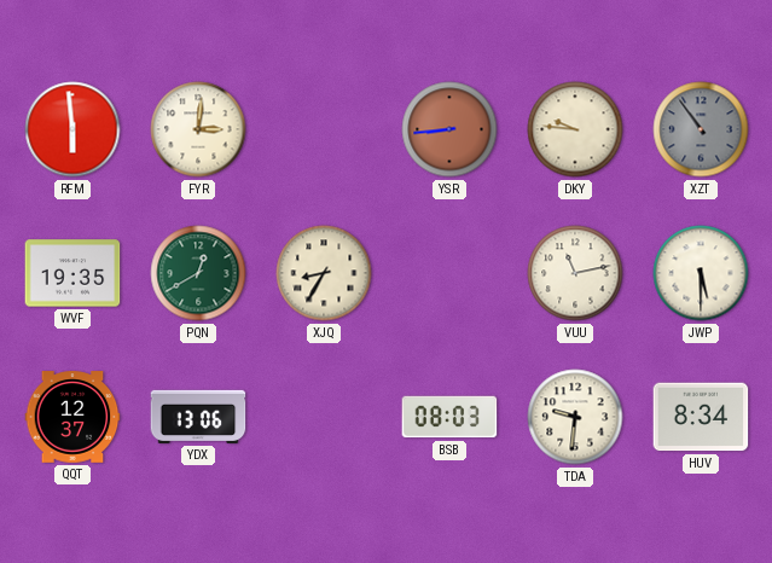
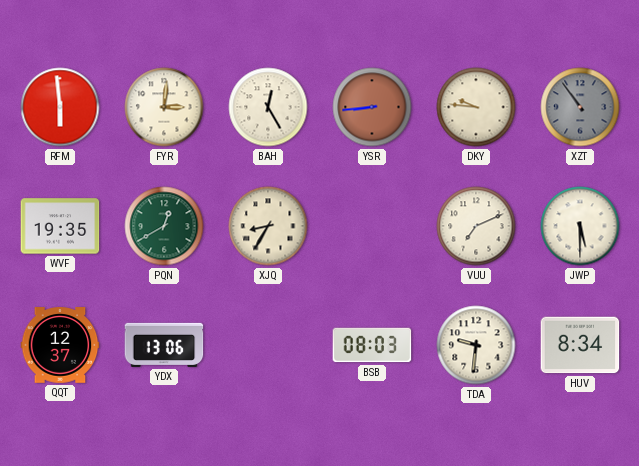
BAH: none -> 12:25
VUU: 11:13 -> 7:11
